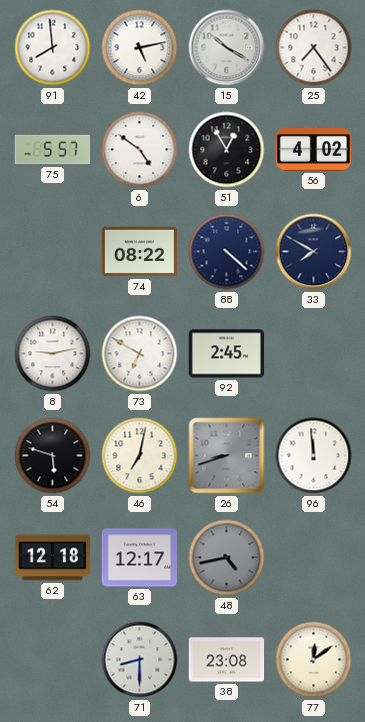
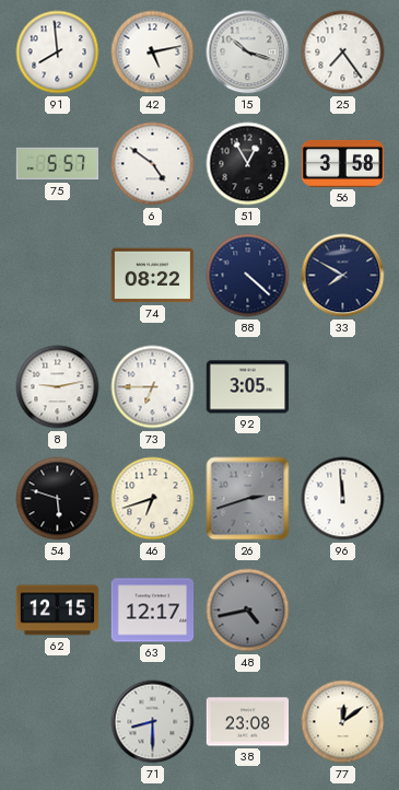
15: 10:20 -> 10:18
56: 4:02 -> 3:58
73: 6:50 -> 6:45
92: 2:45 -> 3:05
46: 7:02 -> 6:42
26: 8:42 -> 2:42
62: 12:18 -> 12:15
